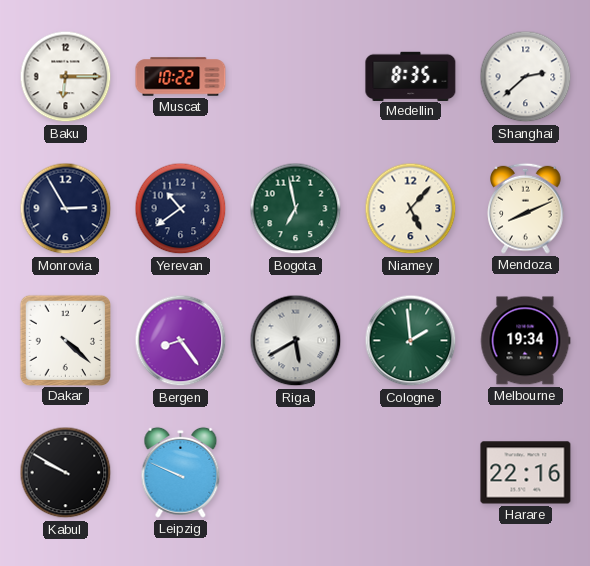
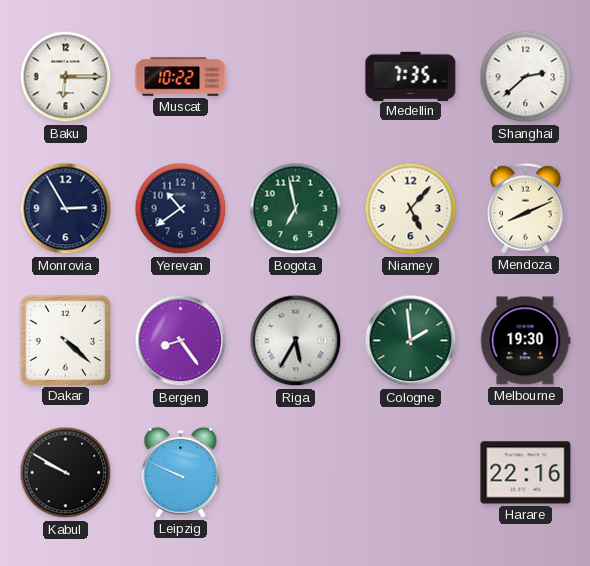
Medellin: 8:35 -> 7:35
Riga: 5:40 -> 5:35
Melbourne: 19:34 -> 19:30
